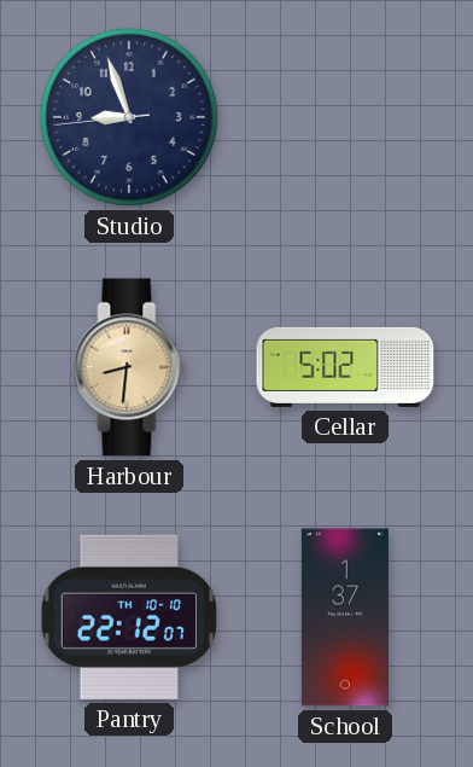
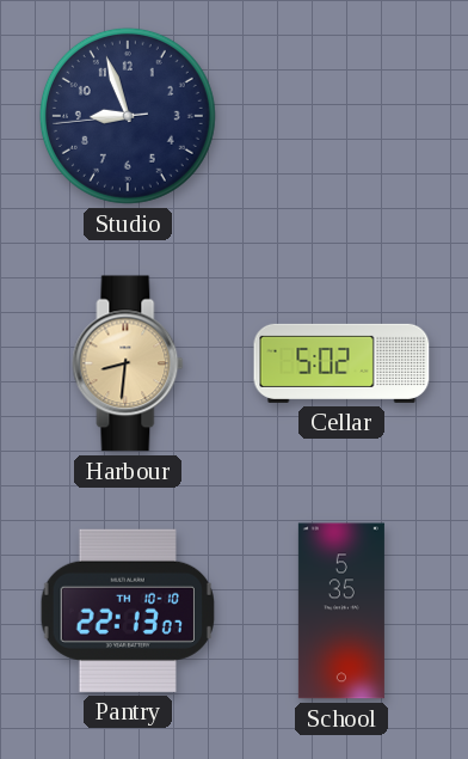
Pantry: 22:12 -> 22:13
School: 1:37 -> 5:35
